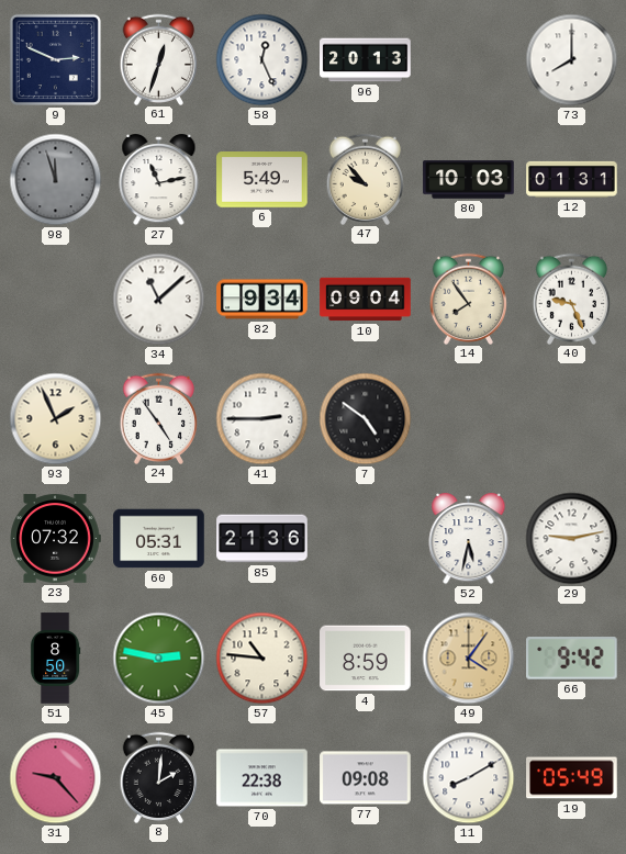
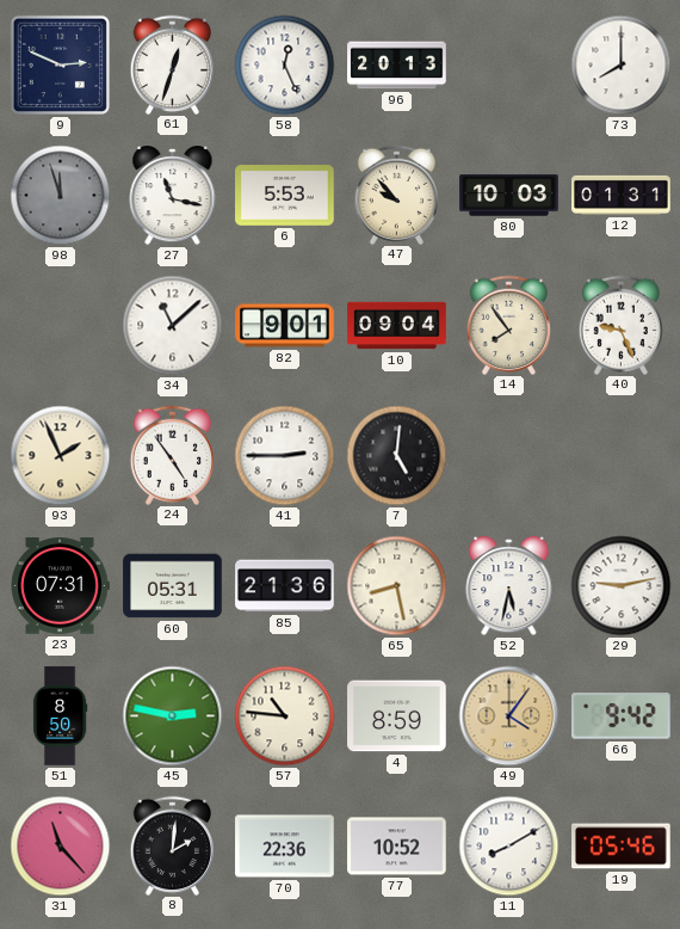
27: 11:13 -> 11:17
6: 5:49 -> 5:53
82: 9:34 -> 9:01
7: 4:51 -> 5:01
23: 07:32 -> 07:31
65: none -> 8:28
31: 9:23 -> 11:23
70: 22:38 -> 22:36
77: 09:08 -> 10:52
19: 05:49 -> 05:46
